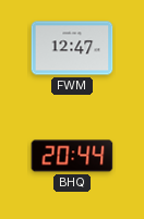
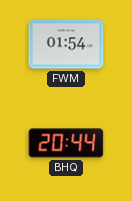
FWM: 12:47 -> 01:54
